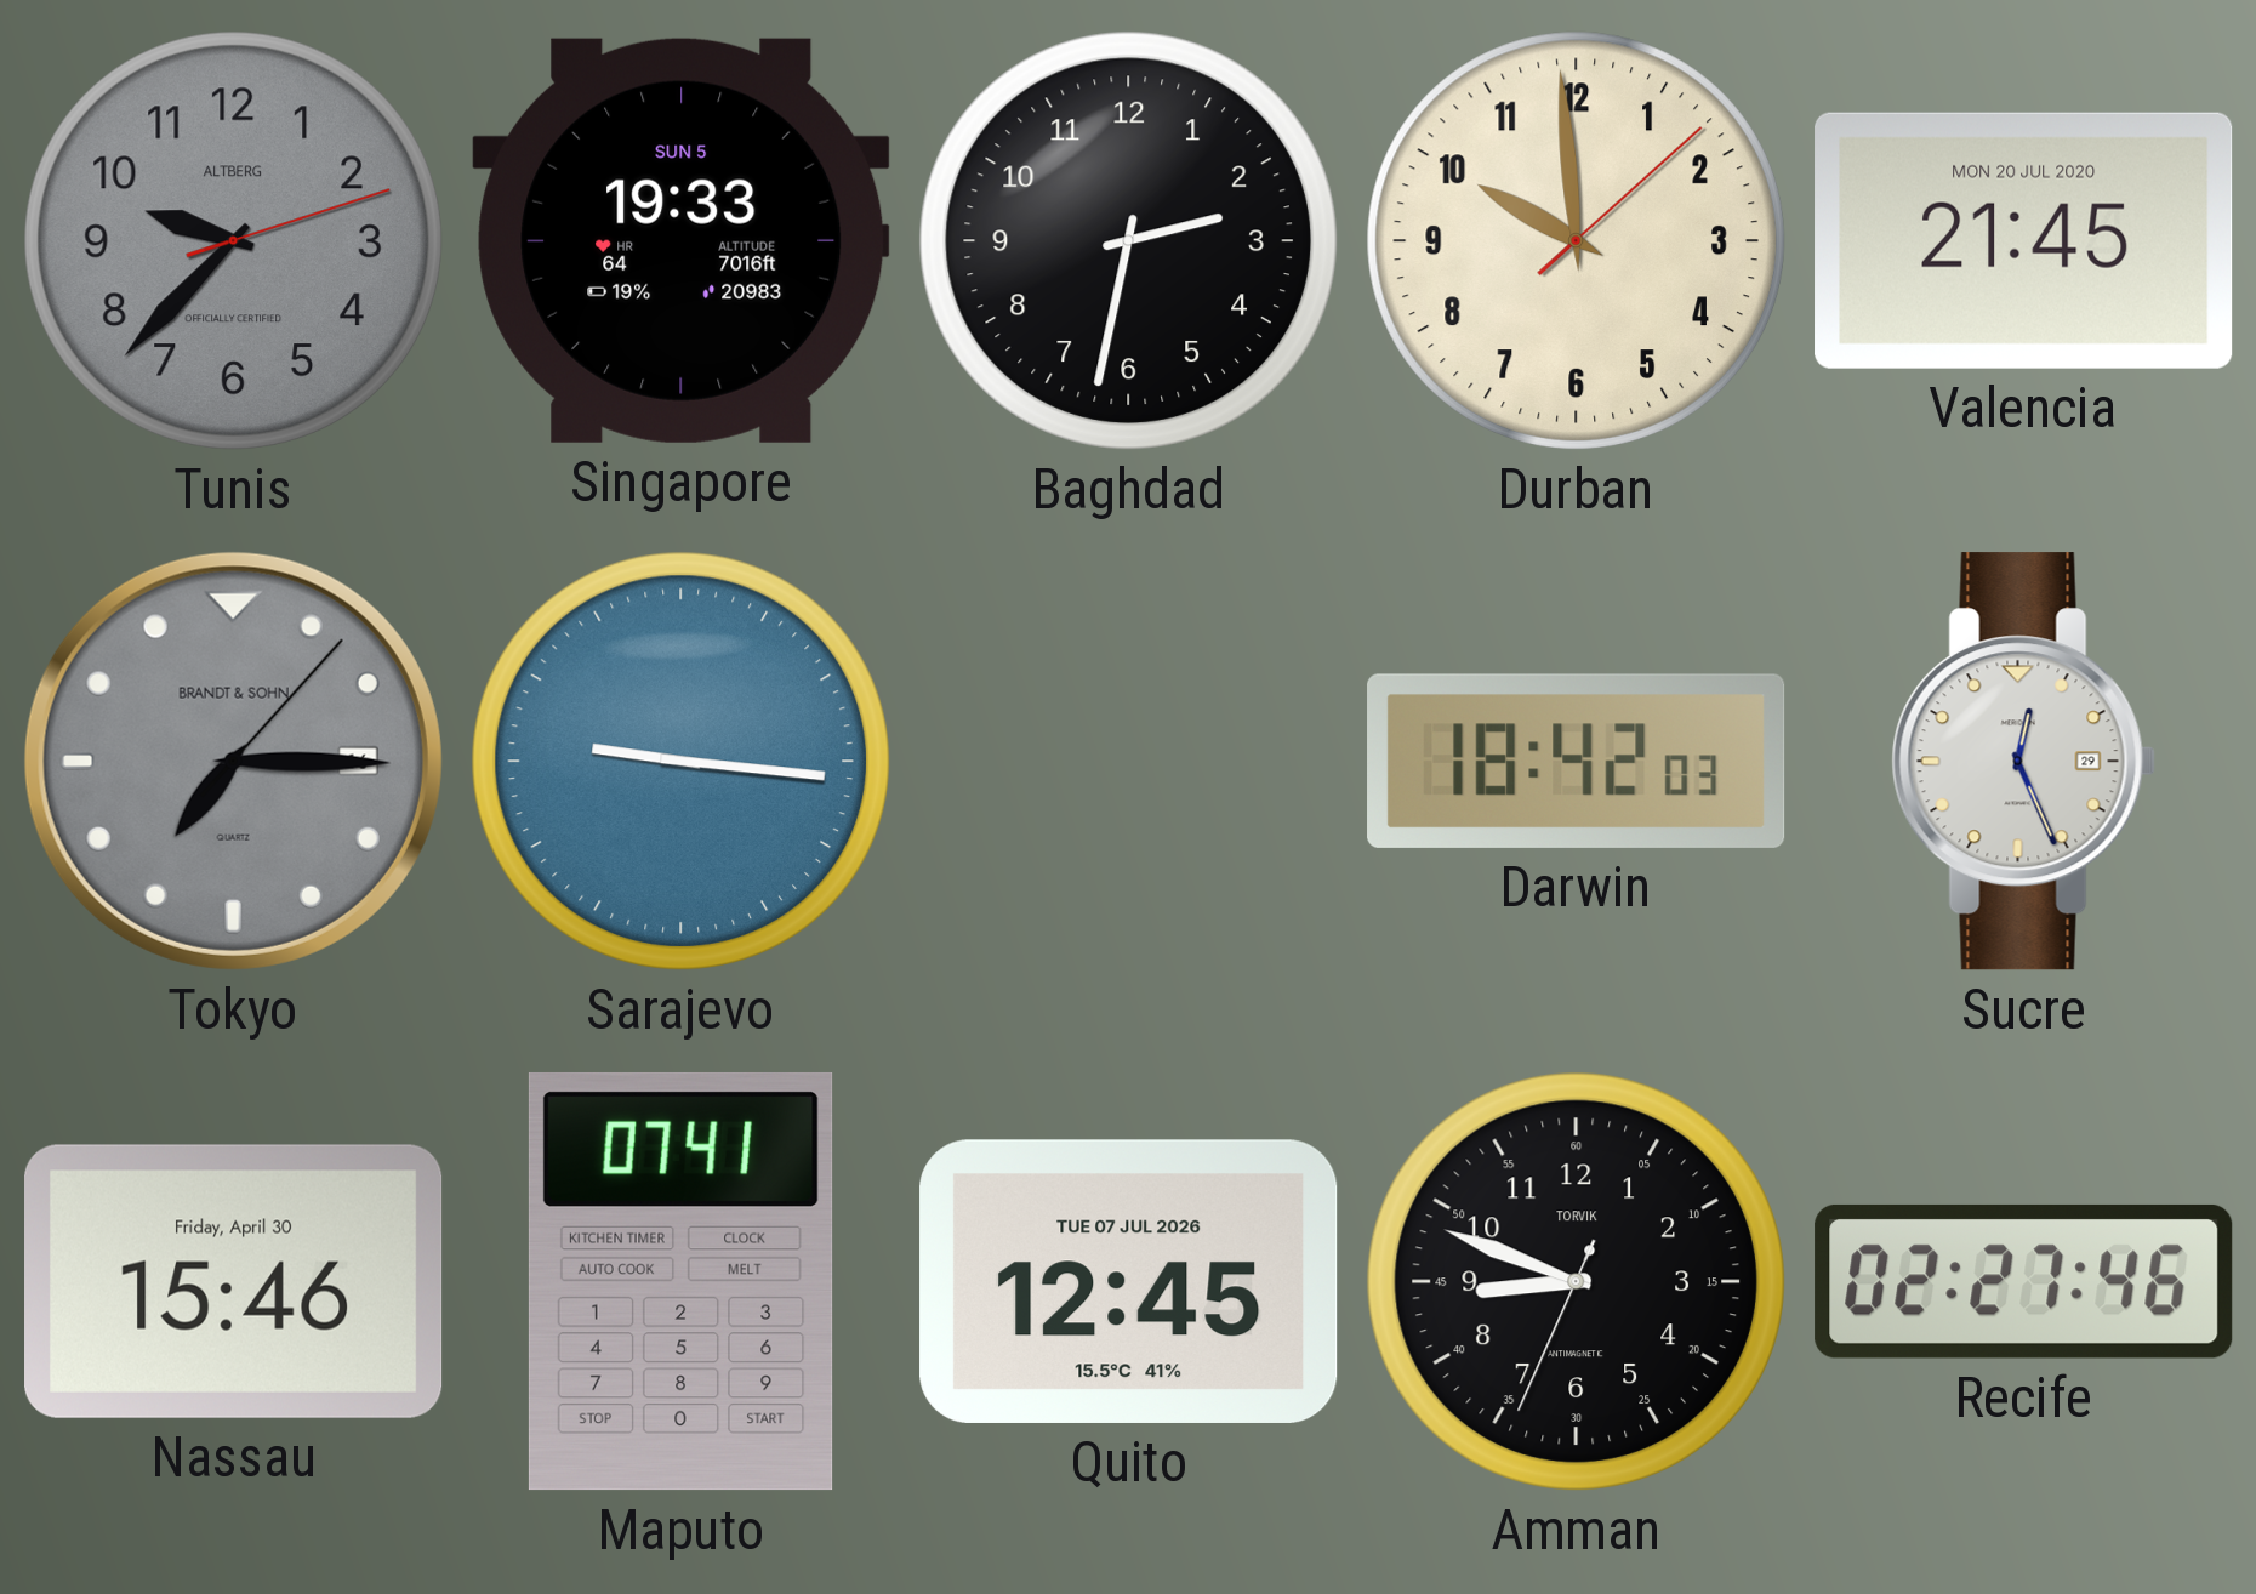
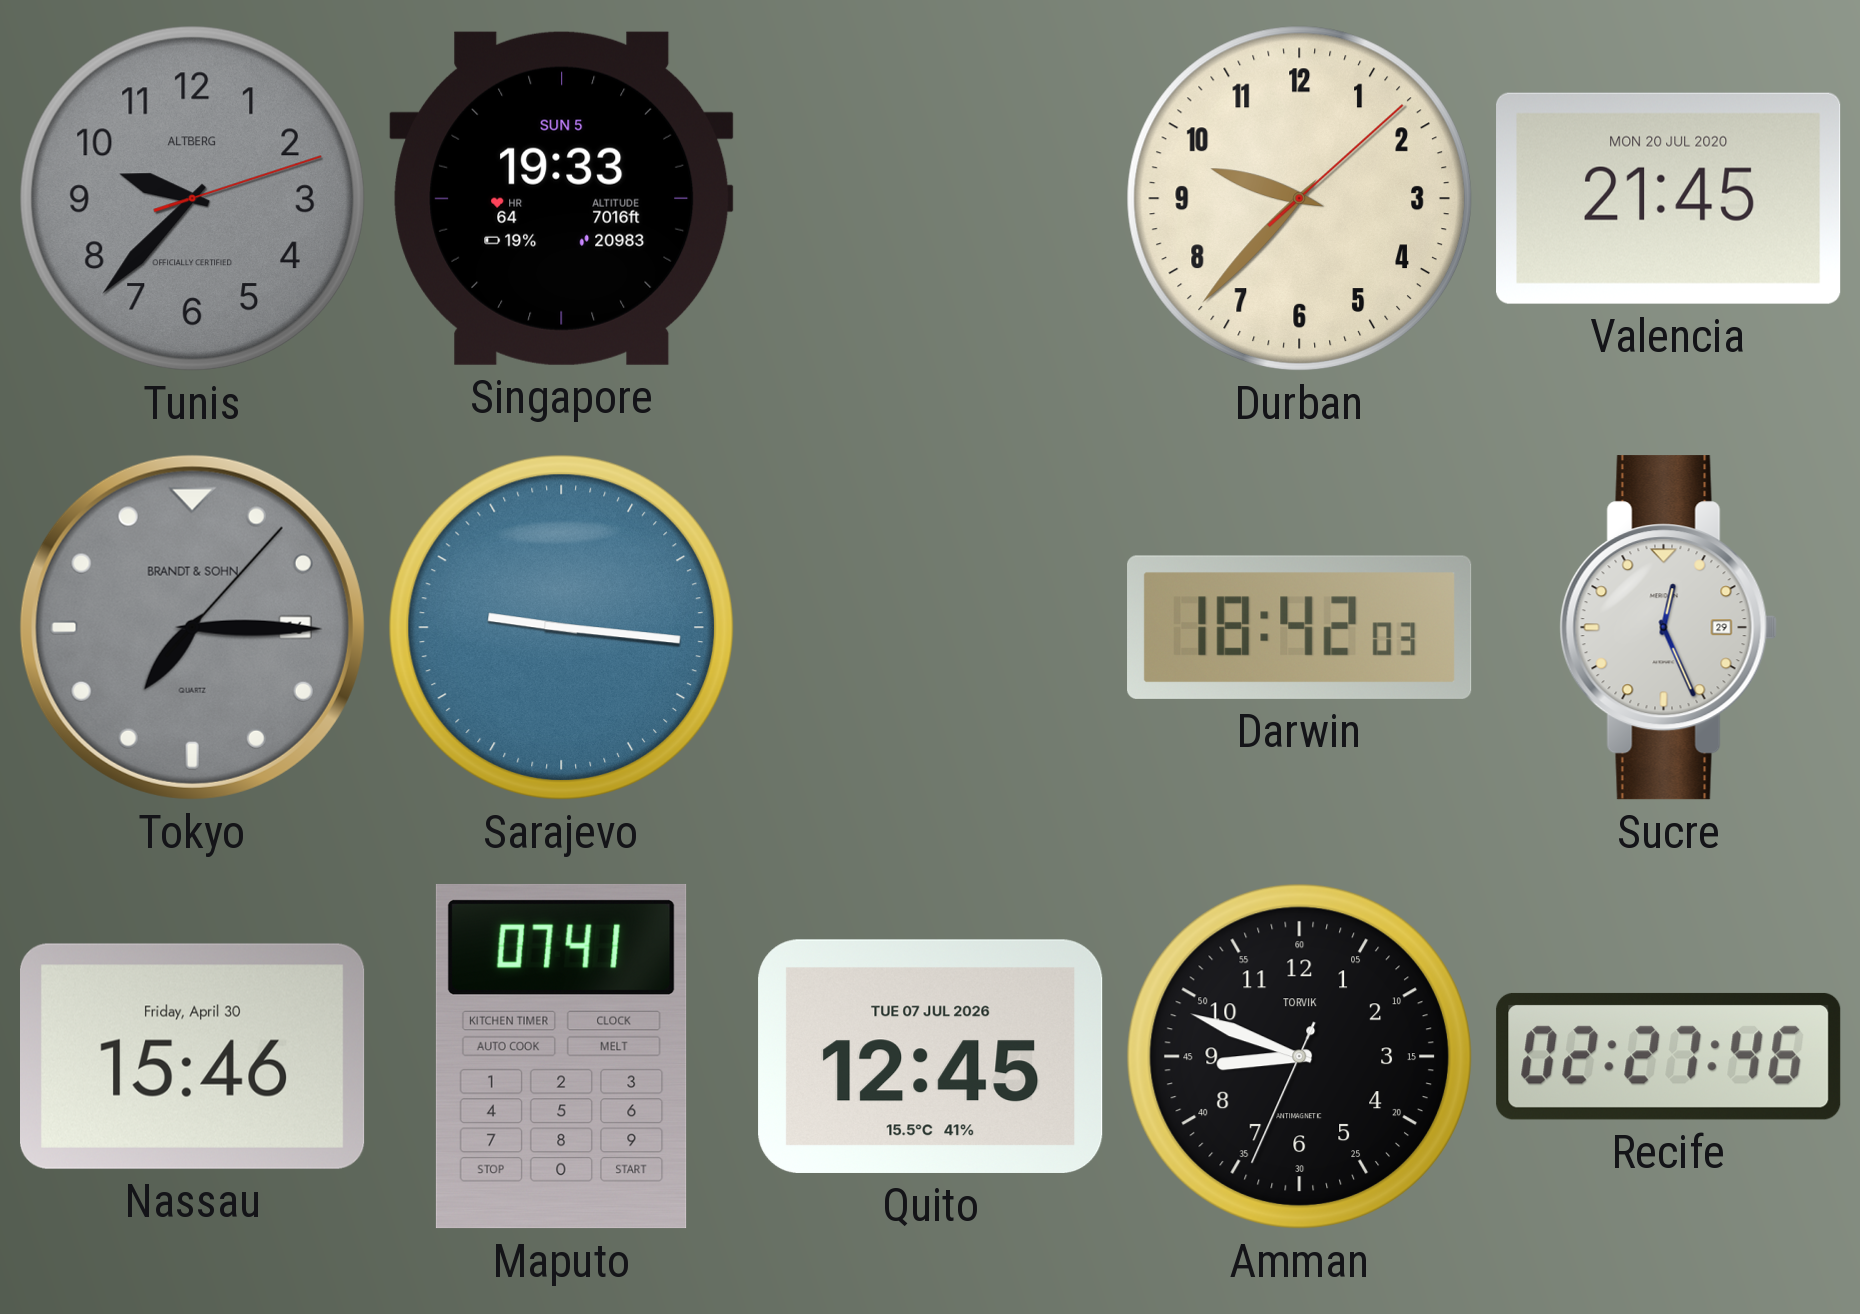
Baghdad: 2:32 -> none
Durban: 9:59 -> 9:37
